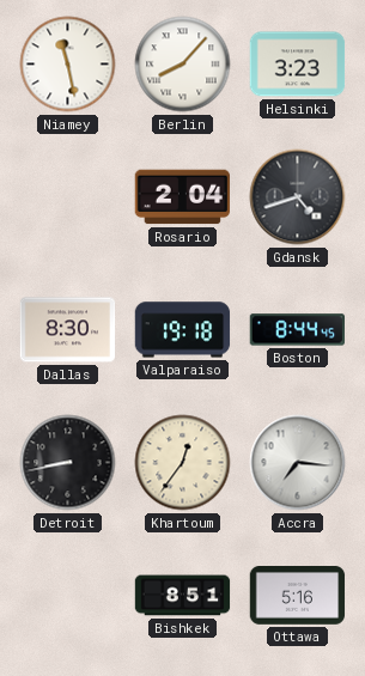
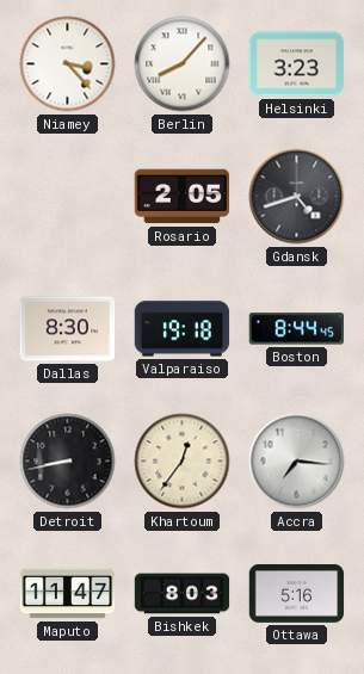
Niamey: 11:28 -> 3:23
Rosario: 2:04 -> 2:05
Maputo: none -> 11:47
Bishkek: 8:51 -> 8:03
